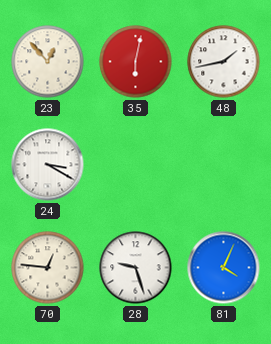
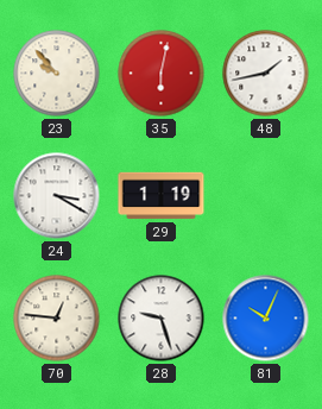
23: 12:53 -> 9:53
29: none -> 1:19
81: 4:04 -> 10:04
